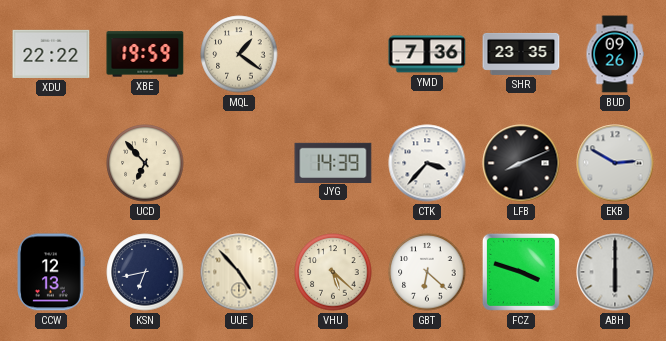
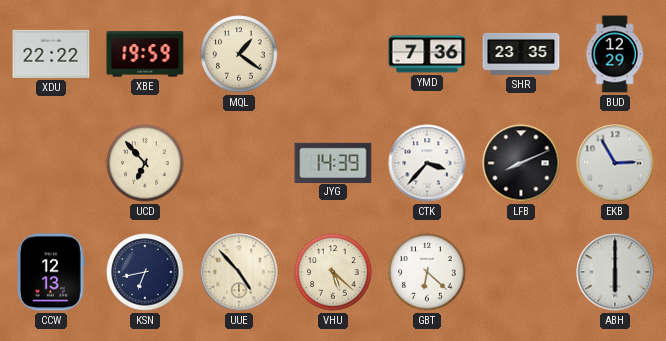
BUD: 09:26 -> 12:29
EKB: 2:50 -> 2:55
FCZ: 3:48 -> none
